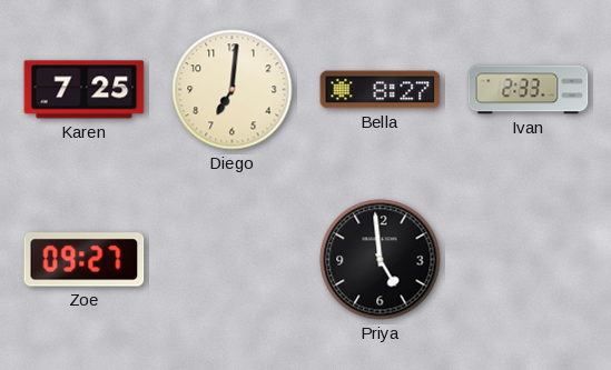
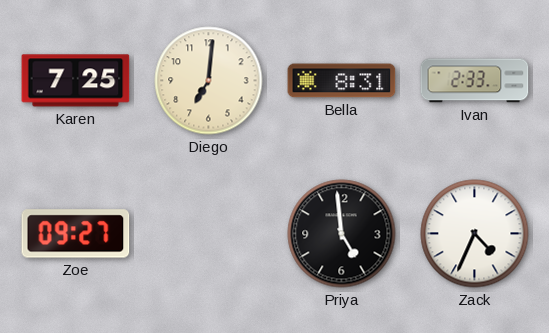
Bella: 8:27 -> 8:31
Zack: none -> 4:34
